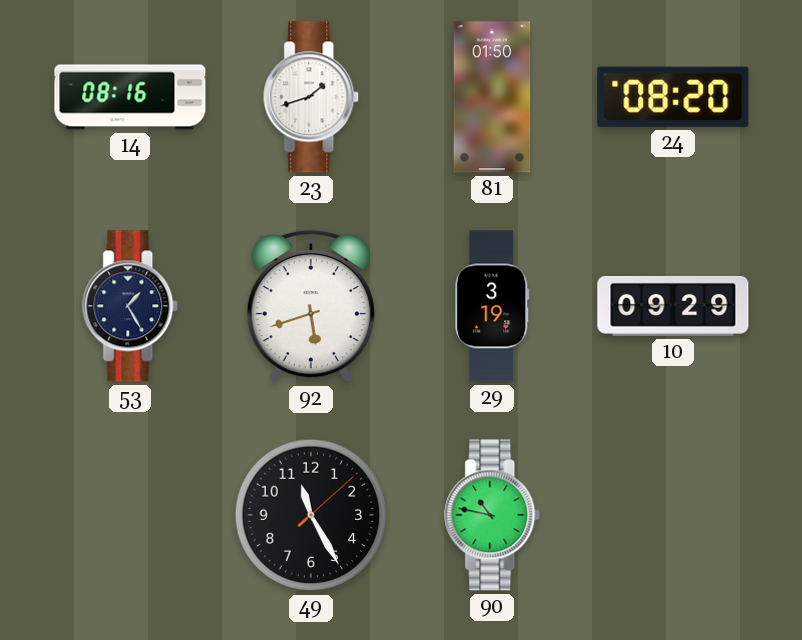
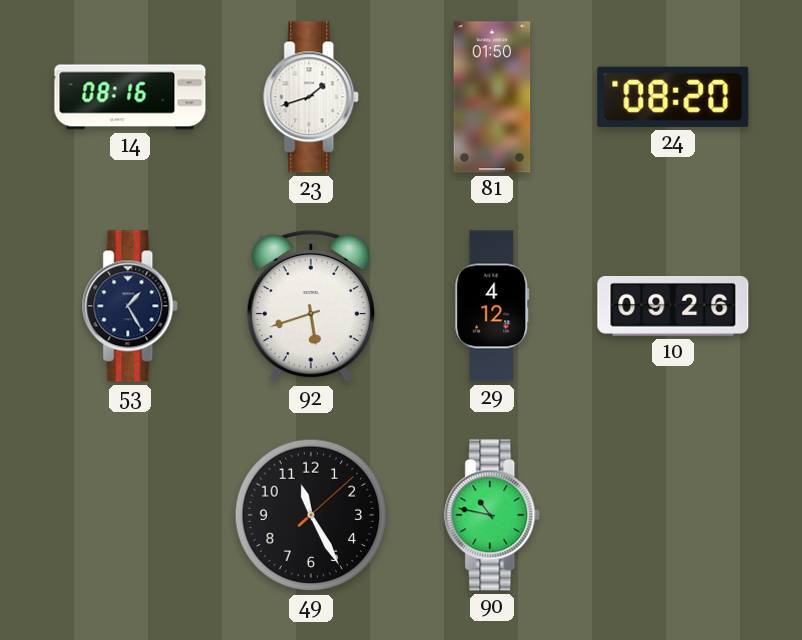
29: 3:19 -> 4:12
10: 09:29 -> 09:26
